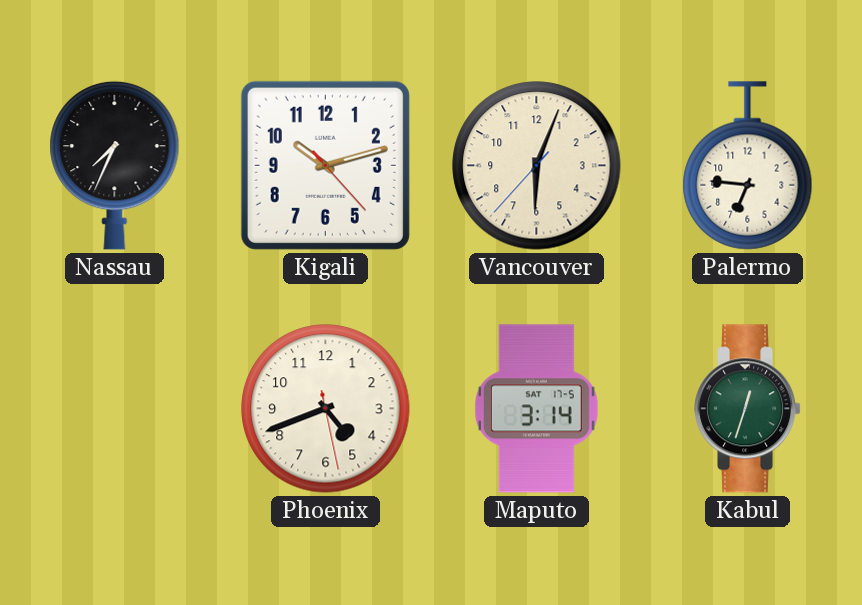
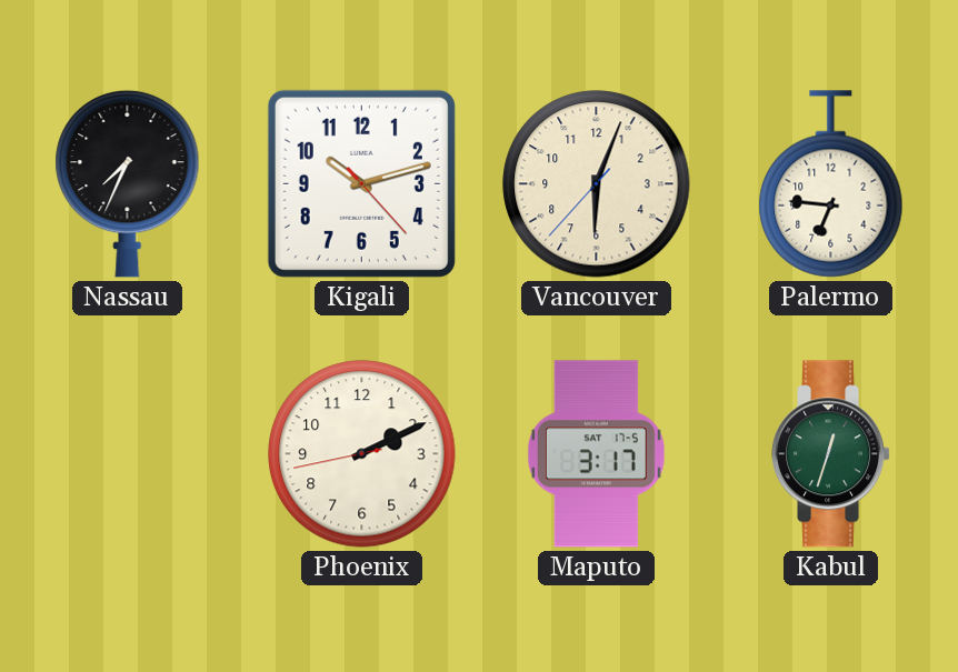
Phoenix: 4:41 -> 2:10
Maputo: 3:14 -> 3:17
